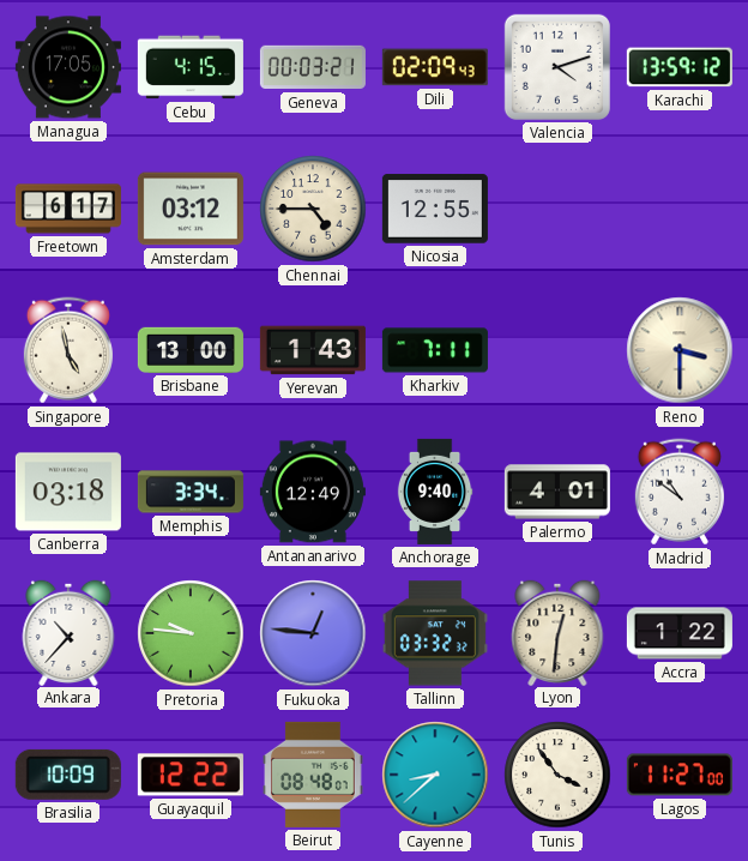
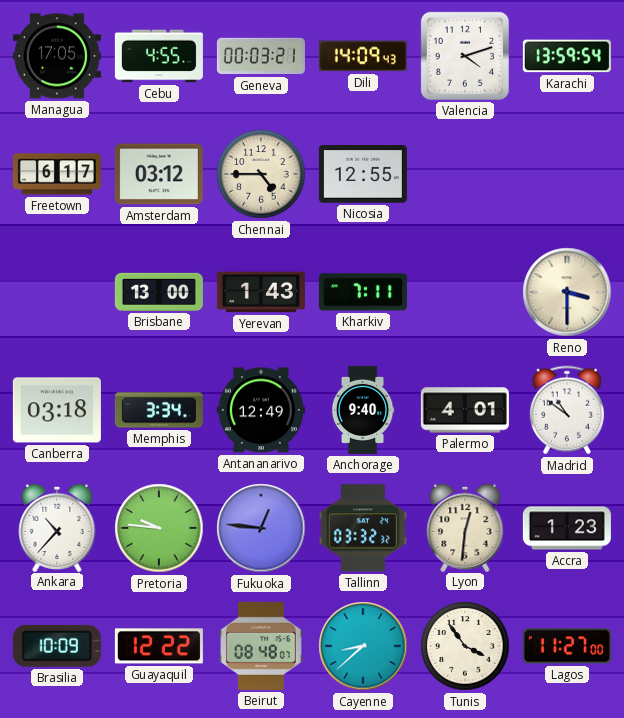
Cebu: 4:15 -> 4:55
Dili: 02:09 -> 14:09
Karachi: 13:59:12 -> 13:59:54
Singapore: 4:58 -> none
Accra: 1:22 -> 1:23
